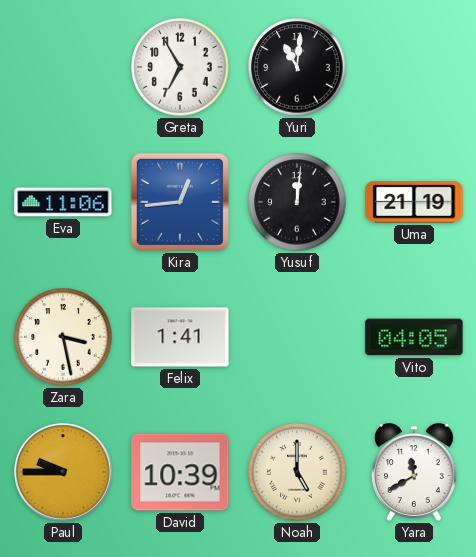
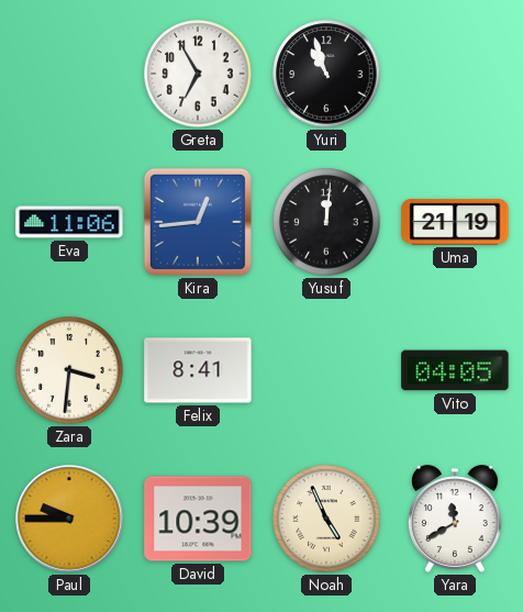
Yuri: 11:01 -> 10:57
Zara: 3:28 -> 3:31
Felix: 1:41 -> 8:41
Noah: 5:00 -> 4:56
